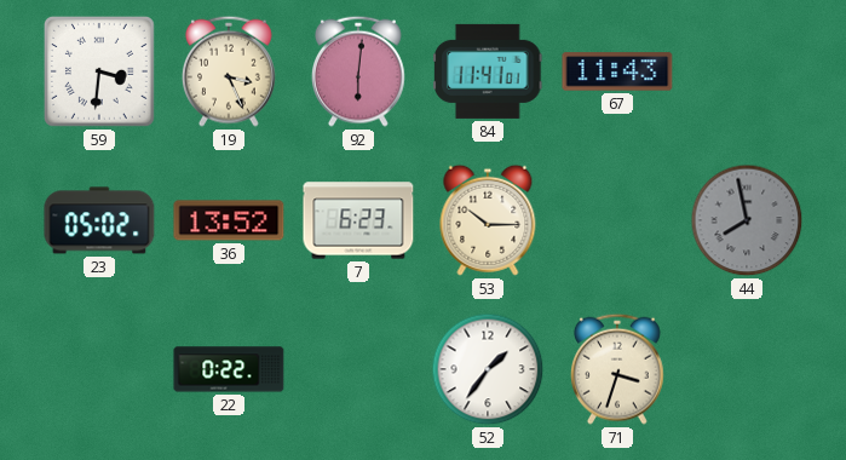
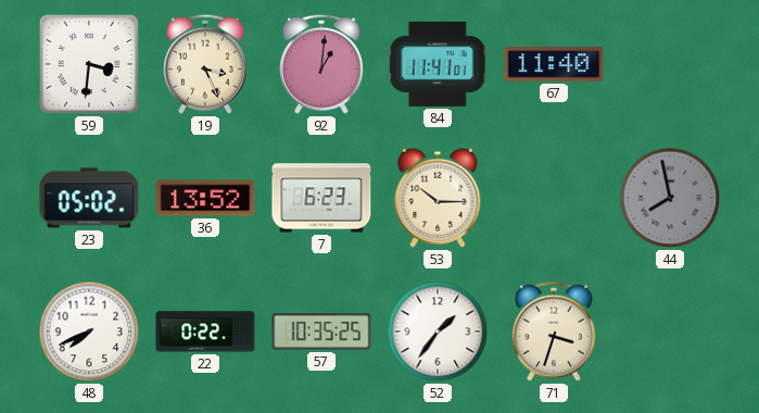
92: 6:01 -> 1:01
67: 11:43 -> 11:40
48: none -> 7:41
57: none -> 10:35
